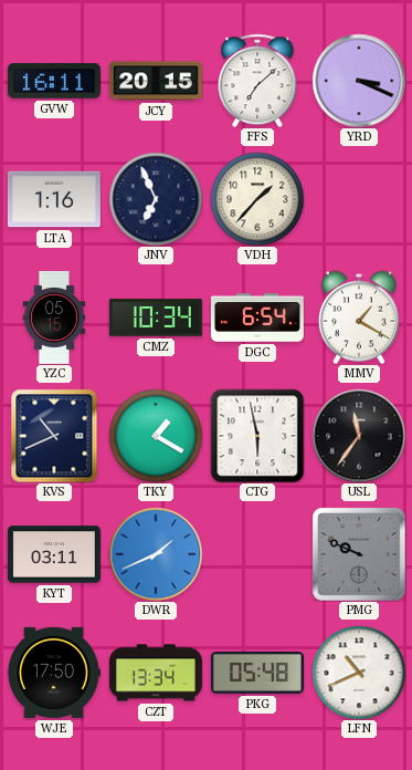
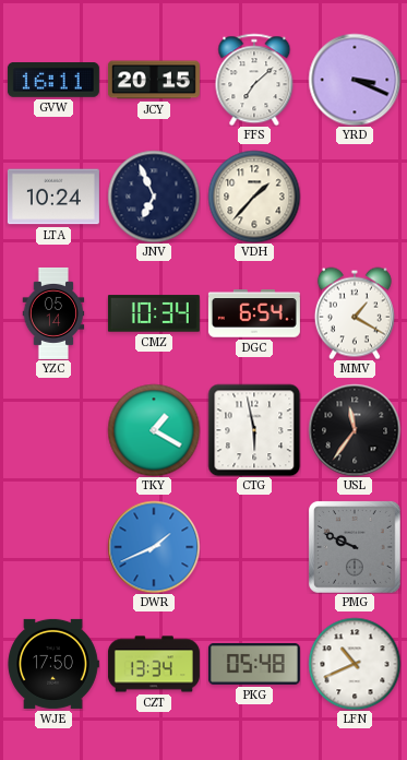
LTA: 1:16 -> 10:24
YZC: 05:15 -> 05:14
KVS: 10:41 -> none
KYT: 03:11 -> none
